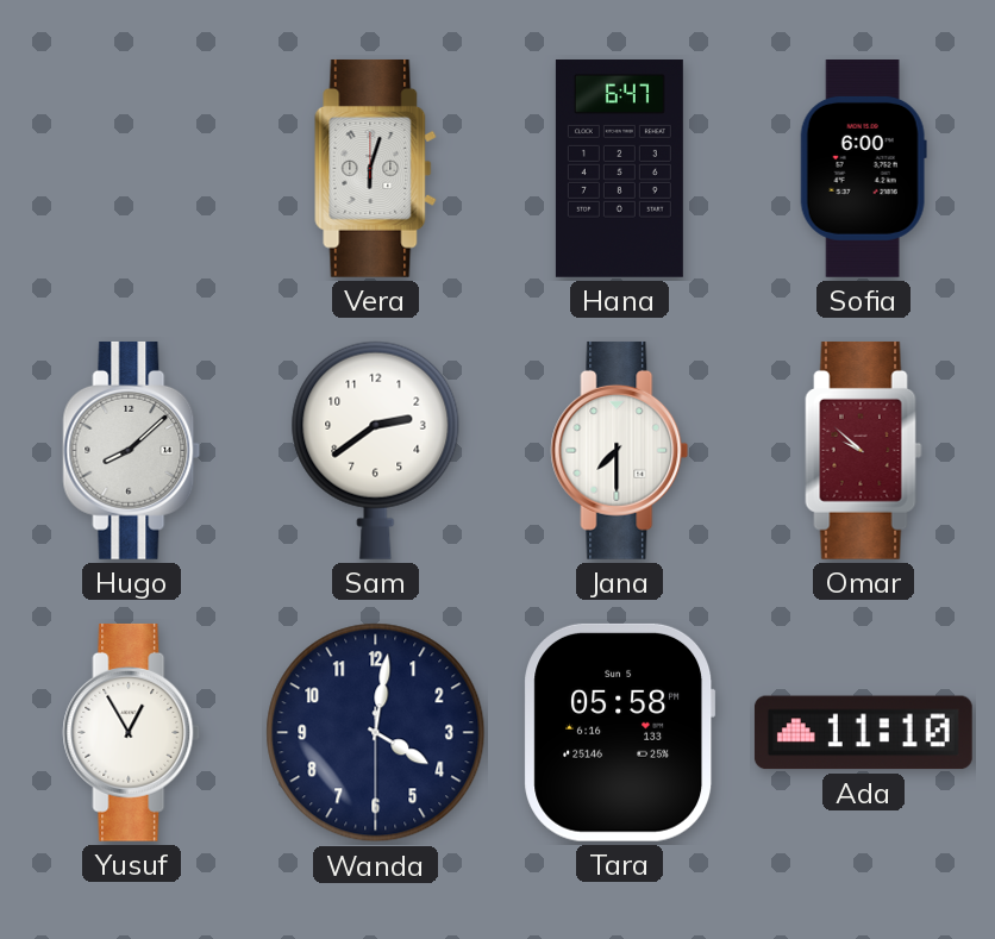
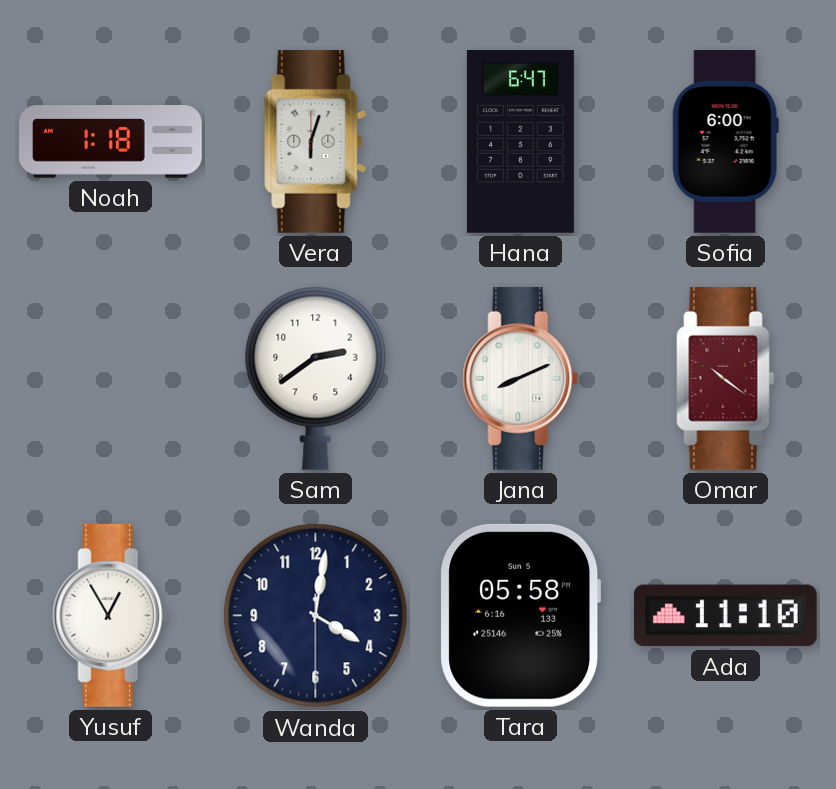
Noah: none -> 1:18
Hugo: 8:08 -> none
Jana: 7:30 -> 8:11
Omar: 9:52 -> 10:21
